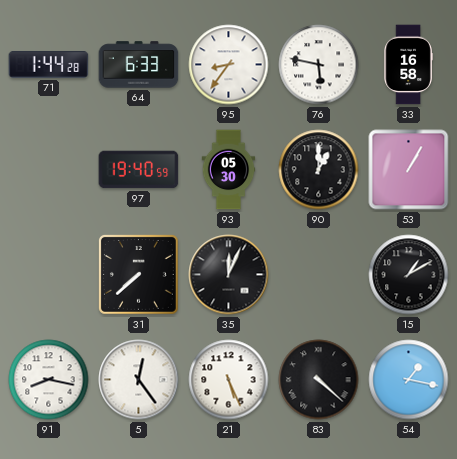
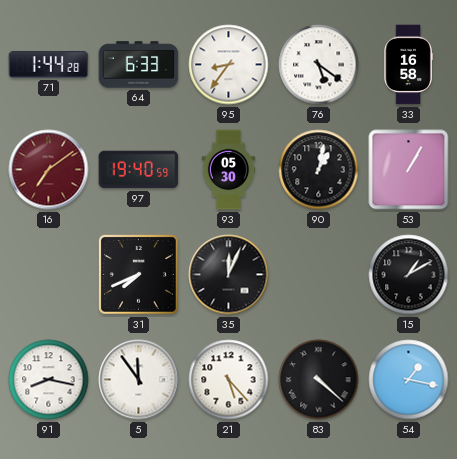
76: 5:47 -> 5:21
16: none -> 7:09
90: 1:00 -> 1:02
31: 7:38 -> 7:41
5: 12:24 -> 11:54
21: 5:26 -> 5:23
